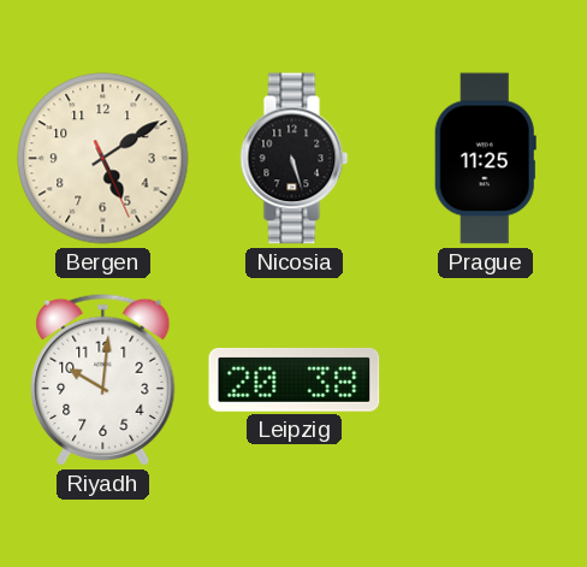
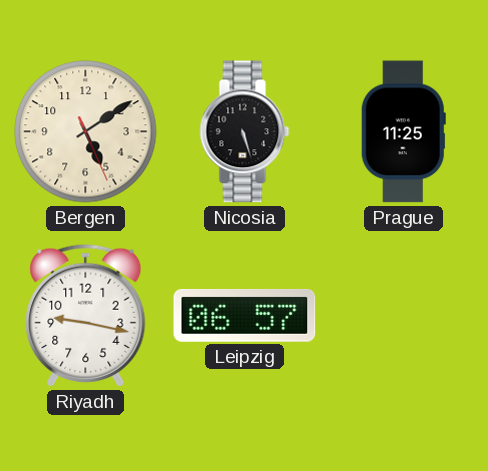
Riyadh: 10:01 -> 9:17
Leipzig: 20:38 -> 06:57
